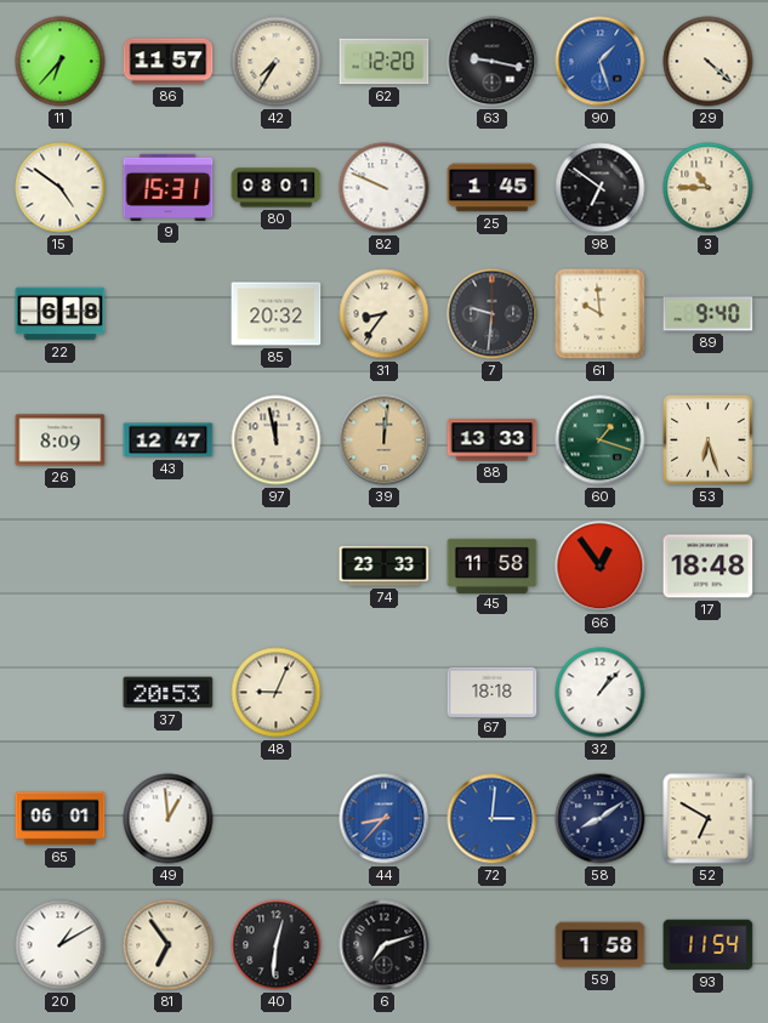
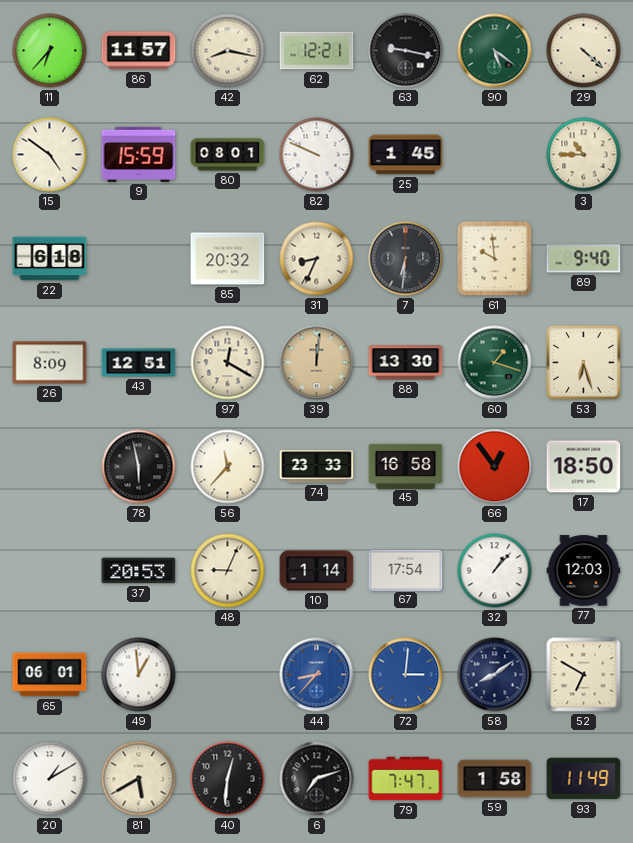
42: 7:35 -> 8:17
62: 12:20 -> 12:21
90: 1:27 -> 5:21
90 dial: blue -> green
9: 15:31 -> 15:59
98: 6:51 -> none
31: 8:36 -> 8:34
7: 9:31 -> 6:31
43: 12:47 -> 12:51
97: 11:58 -> 12:20
88: 13:33 -> 13:30
78: none -> 5:58
56: none -> 11:37
45: 11:58 -> 16:58
17: 18:48 -> 18:50
10: none -> 1:14
67: 18:18 -> 17:54
77: none -> 12:03
81: 6:54 -> 5:40
79: none -> 7:47
93: 11:54 -> 11:49
